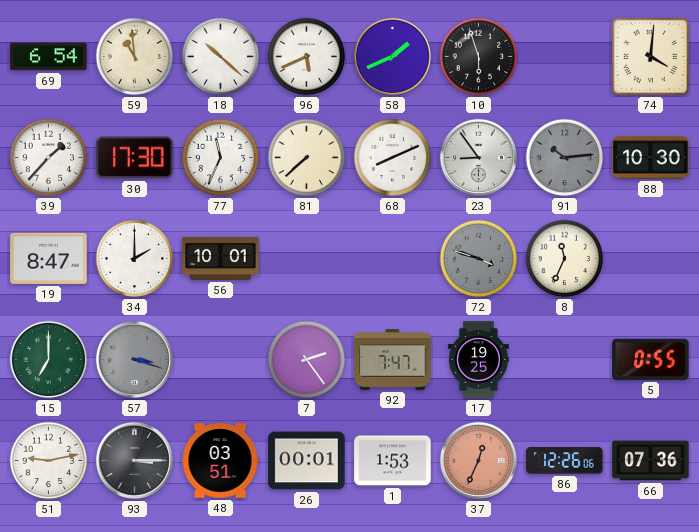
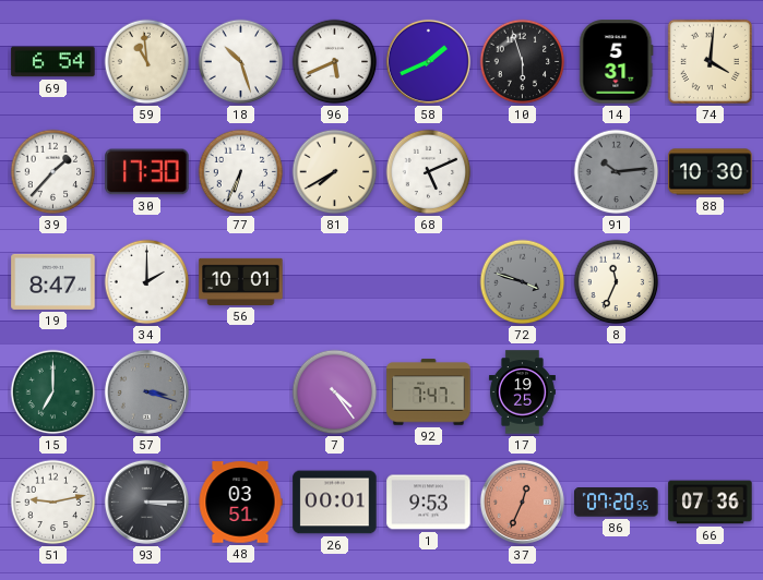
18: 10:22 -> 10:27
14: none -> 5:31
77: 11:34 -> 6:34
81: 7:38 -> 7:40
68: 8:11 -> 5:11
23: 8:54 -> none
7: 2:24 -> 4:24
5: 0:55 -> none
1: 1:53 -> 9:53
86: 12:26 -> 07:20
